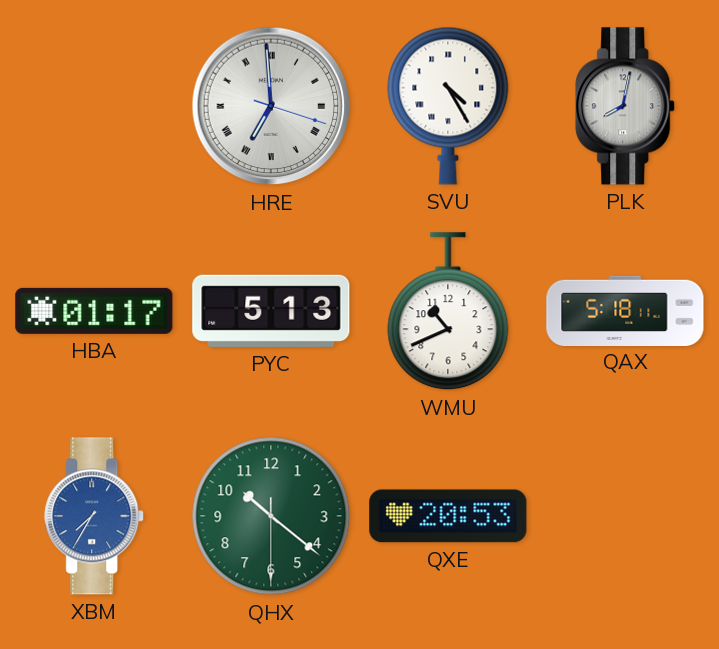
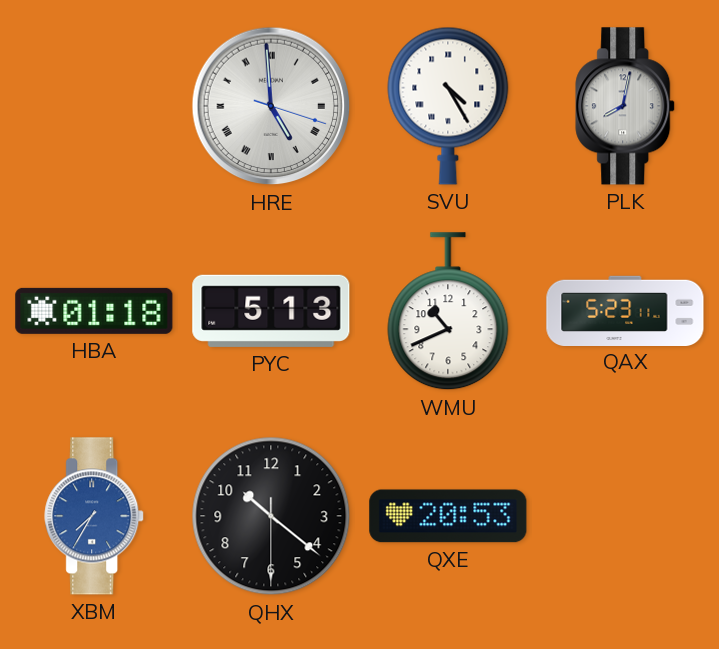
HRE: 6:59 -> 4:59
HBA: 01:17 -> 01:18
QAX: 5:18 -> 5:23
QHX dial: green -> black
